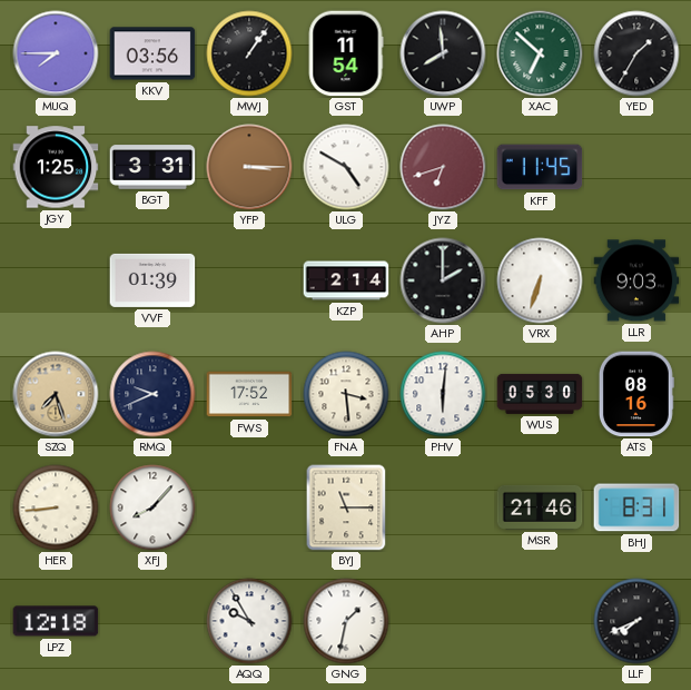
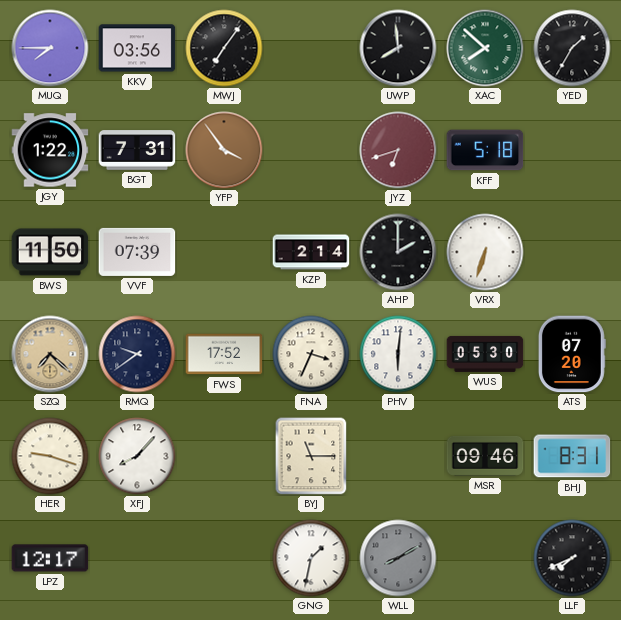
MWJ: 1:06 -> 7:06
GST: 11:54 -> none
XAC: 6:52 -> 7:52
JGY: 1:25 -> 1:22
BGT: 3:31 -> 7:31
YFP: 3:15 -> 3:54
ULG: 4:50 -> none
KFF: 11:45 -> 5:18
BWS: none -> 11:50
VVF: 01:39 -> 07:39
LLR: 9:03 -> none
SZQ: 7:27 -> 7:22
RMQ: 9:41 -> 9:39
FNA: 3:29 -> 3:34
ATS: 08:16 -> 07:20
HER: 8:44 -> 9:18
MSR: 21:46 -> 09:46
LPZ: 12:18 -> 12:17
AQQ: 9:55 -> none
WLL: none -> 8:10
